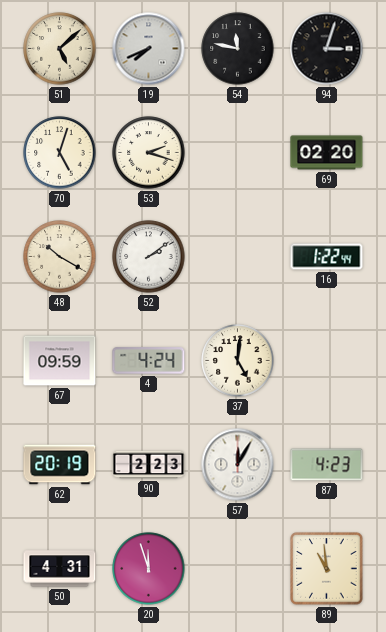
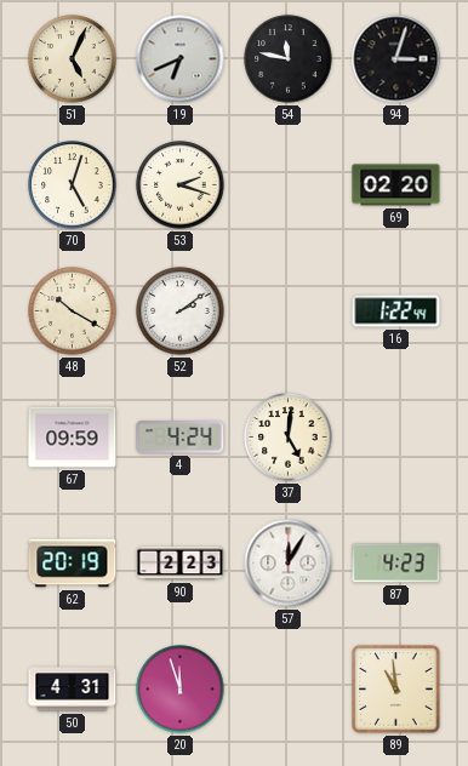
51: 5:08 -> 5:04
19: 7:41 -> 6:41
